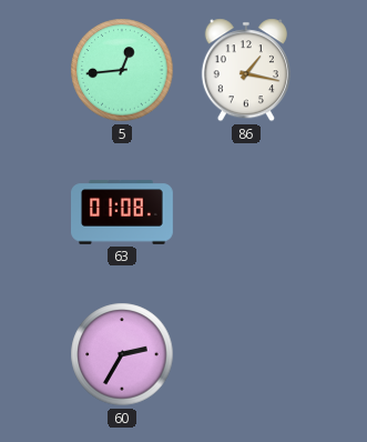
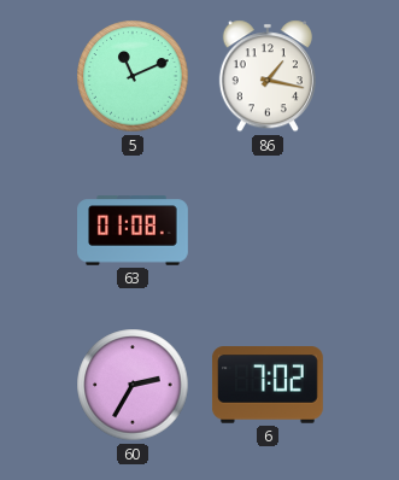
5: 12:44 -> 11:11
6: none -> 7:02
